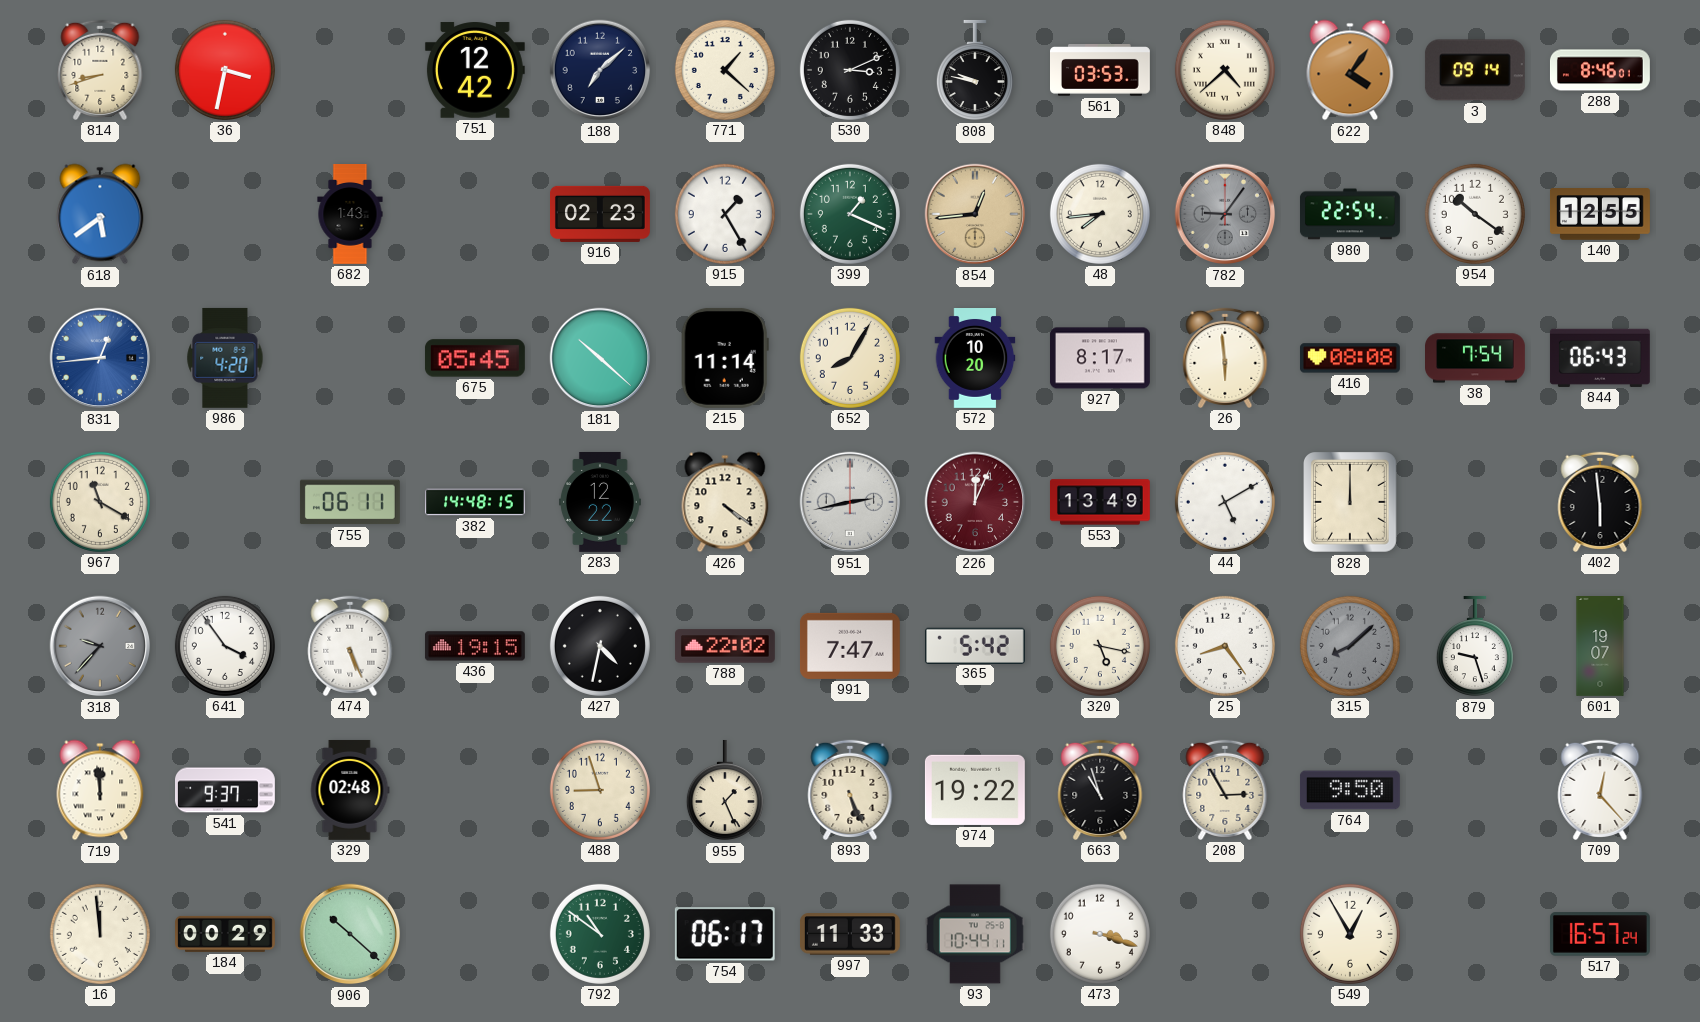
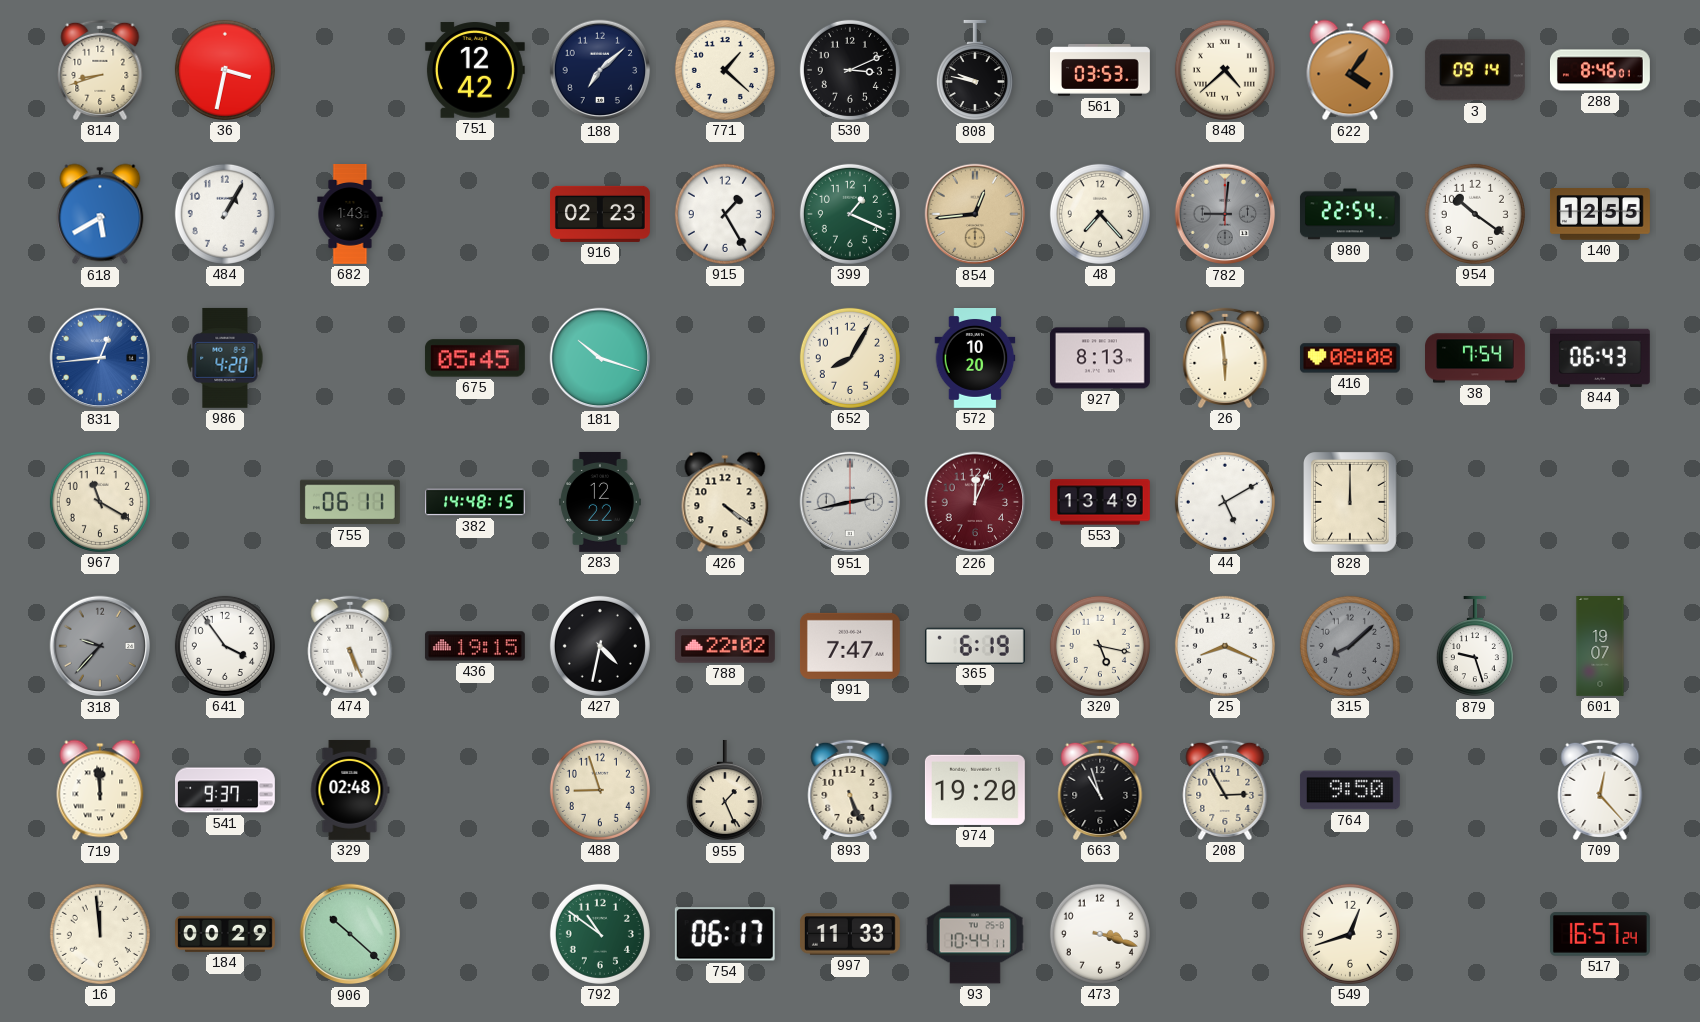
618: 5:39 -> 5:40
484: none -> 1:05
48: 7:44 -> 7:23
782: 9:06 -> 9:01
181: 10:22 -> 10:18
215: 11:14 -> none
927: 8:17 -> 8:13
402: 5:59 -> none
365: 5:42 -> 6:19
25: 8:24 -> 8:19
974: 19:22 -> 19:20
549: 12:55 -> 12:42
